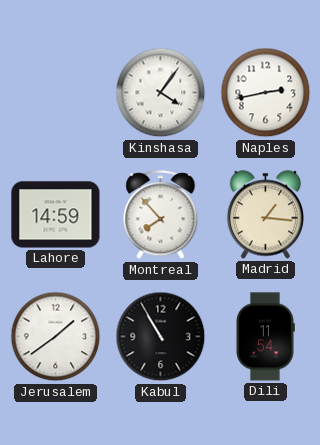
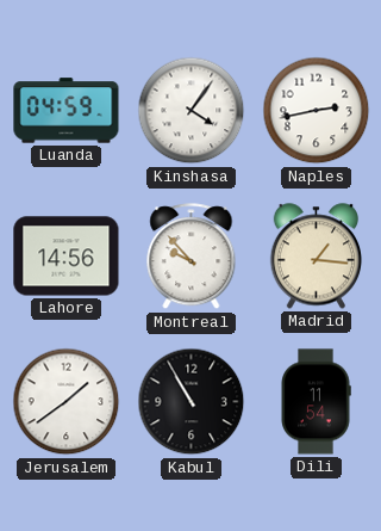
Luanda: none -> 04:59
Lahore: 14:59 -> 14:56
Montreal: 7:53 -> 9:53
